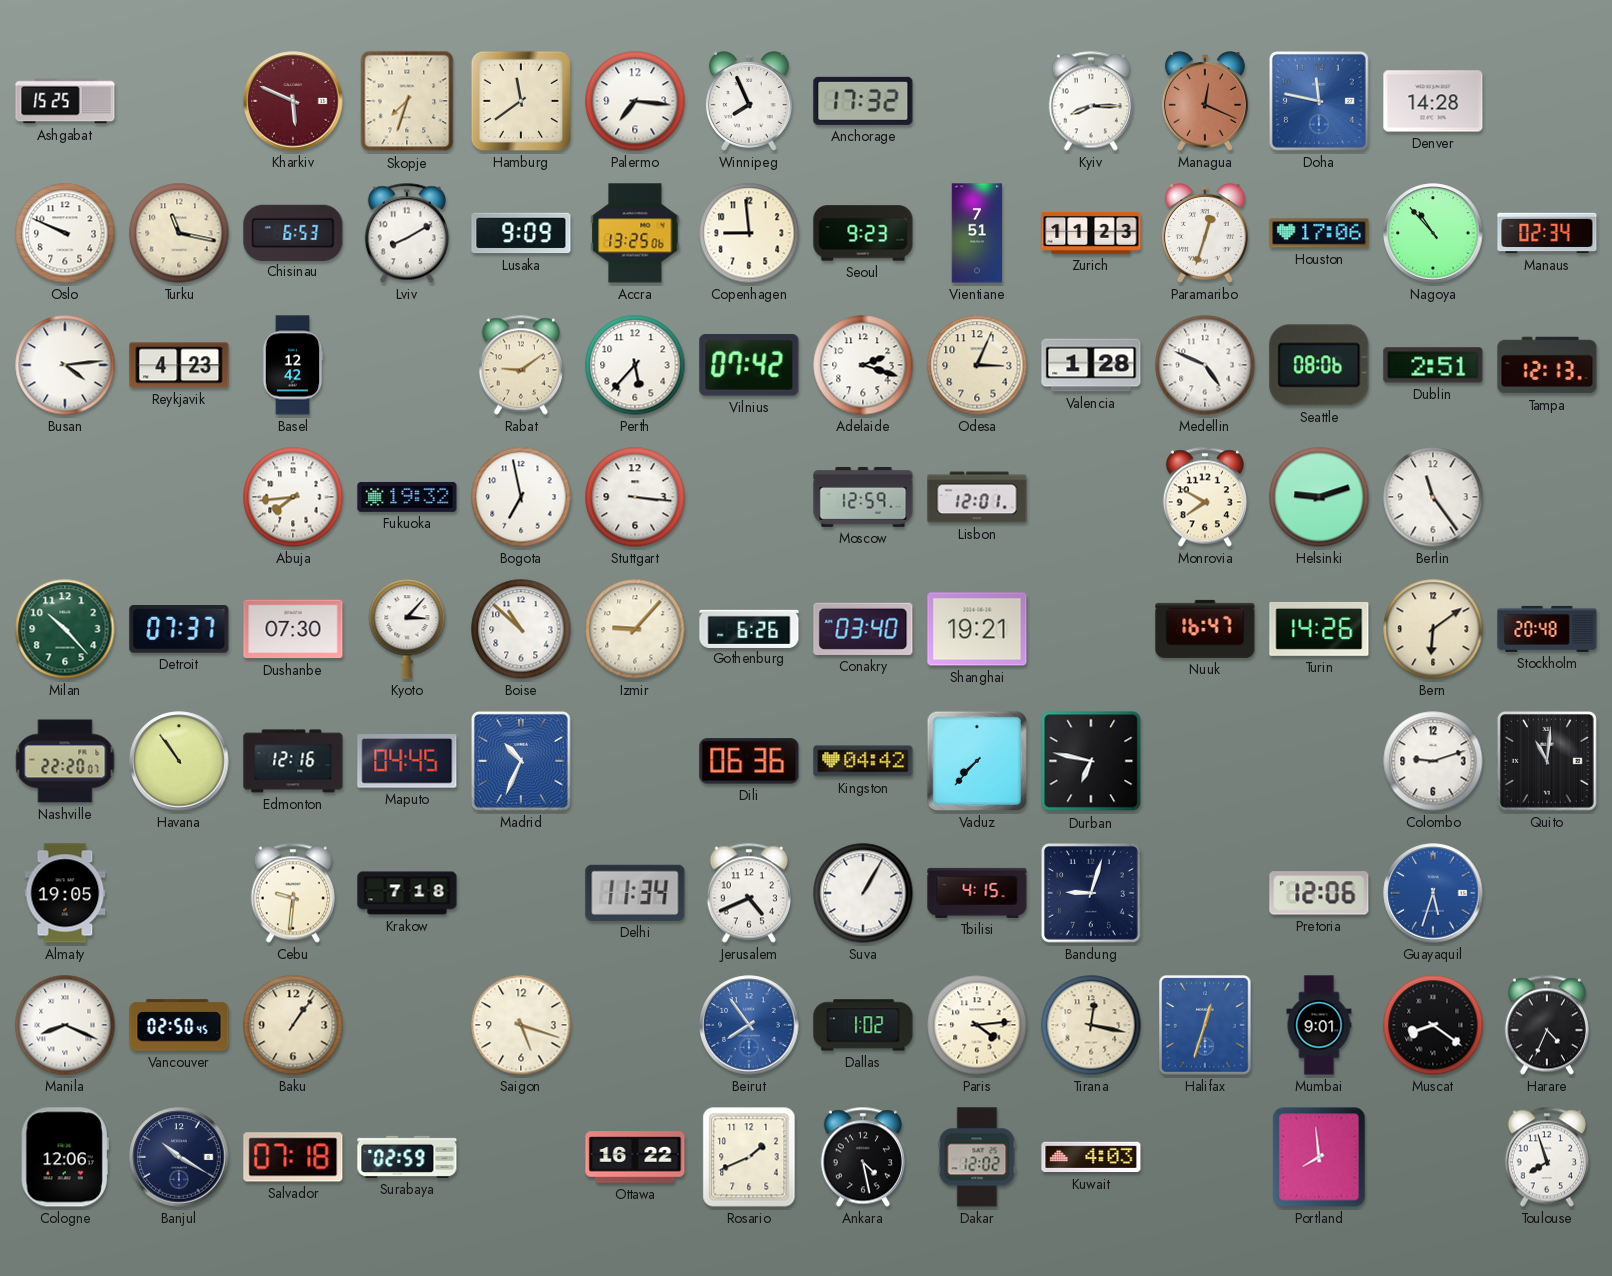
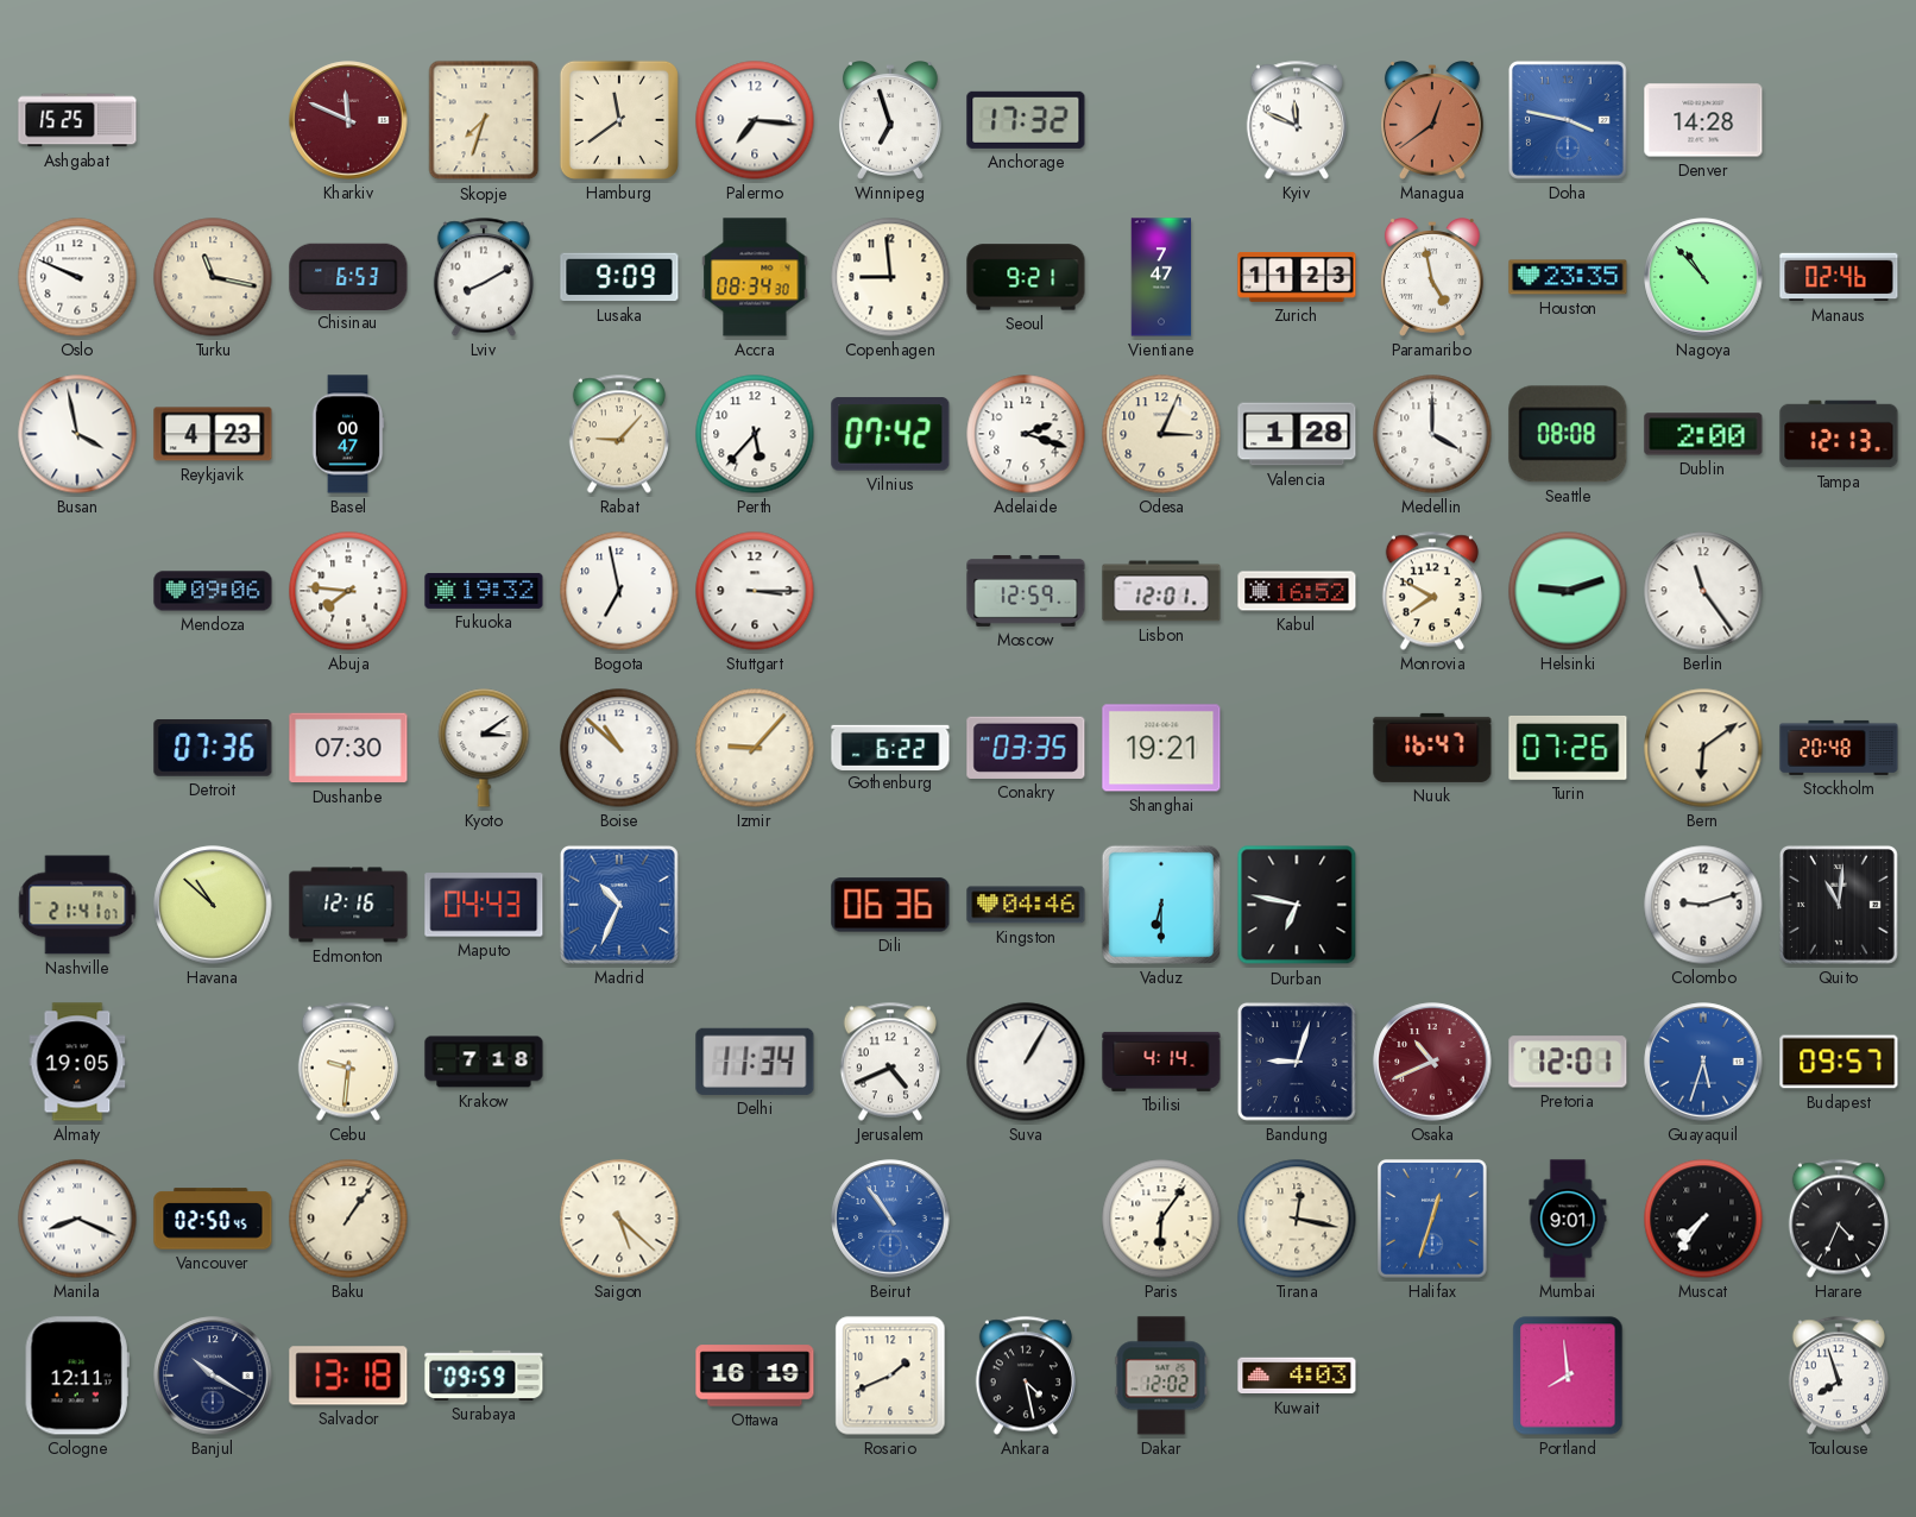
Kharkiv: 5:49 -> 11:49
Winnipeg: 7:56 -> 6:57
Kyiv: 8:15 -> 11:49
Managua: 12:19 -> 12:39
Doha: 11:47 -> 3:47
Accra: 13:25 -> 08:34
Seoul: 9:23 -> 9:21
Vientiane: 7:51 -> 7:47
Paramaribo: 12:33 -> 4:58
Houston: 17:06 -> 23:35
Manaus: 02:34 -> 02:46
Busan: 4:14 -> 3:58
Basel: 12:42 -> 00:47
Rabat: 9:09 -> 9:07
Medellin: 4:49 -> 4:00
Seattle: 08:06 -> 08:08
Dublin: 2:51 -> 2:00
Mendoza: none -> 09:06
Abuja: 7:44 -> 7:46
Stuttgart: 3:16 -> 3:15
Kabul: none -> 16:52
Milan: 10:23 -> none
Detroit: 07:37 -> 07:36
Kyoto: 3:07 -> 3:09
Gothenburg: 6:26 -> 6:22
Conakry: 03:40 -> 03:35
Turin: 14:26 -> 07:26
Nashville: 22:20 -> 21:41
Havana: 10:54 -> 10:52
Maputo: 04:45 -> 04:43
Kingston: 04:42 -> 04:46
Vaduz: 7:37 -> 6:30
Tbilisi: 4:15 -> 4:14
Osaka: none -> 10:41
Pretoria: 12:06 -> 12:01
Budapest: none -> 09:57
Saigon: 5:18 -> 5:22
Beirut: 7:54 -> 10:54
Dallas: 1:02 -> none
Paris: 4:14 -> 6:06
Muscat: 8:21 -> 7:36
Cologne: 12:06 -> 12:11
Salvador: 07:18 -> 13:18
Surabaya: 02:59 -> 09:59
Ottawa: 16:22 -> 16:19
